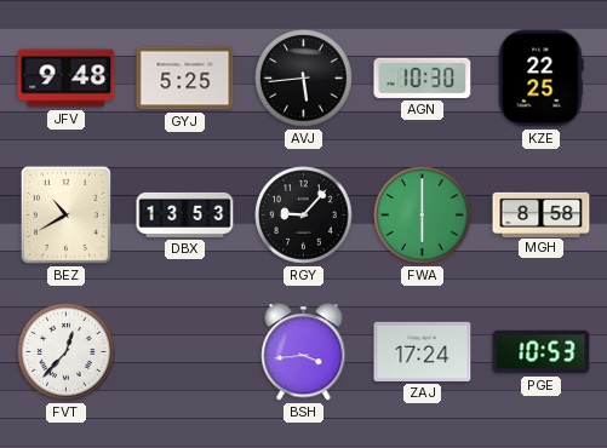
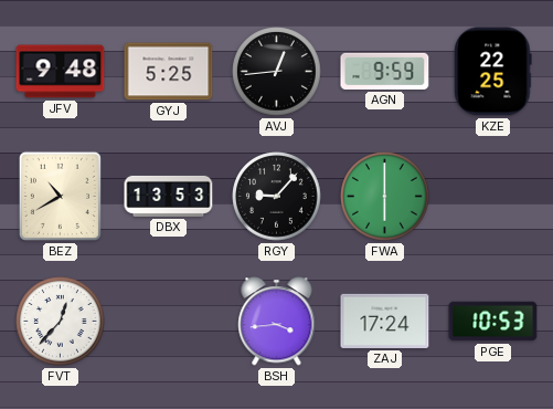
AVJ: 5:44 -> 12:44
AGN: 10:30 -> 9:59
MGH: 8:58 -> none
